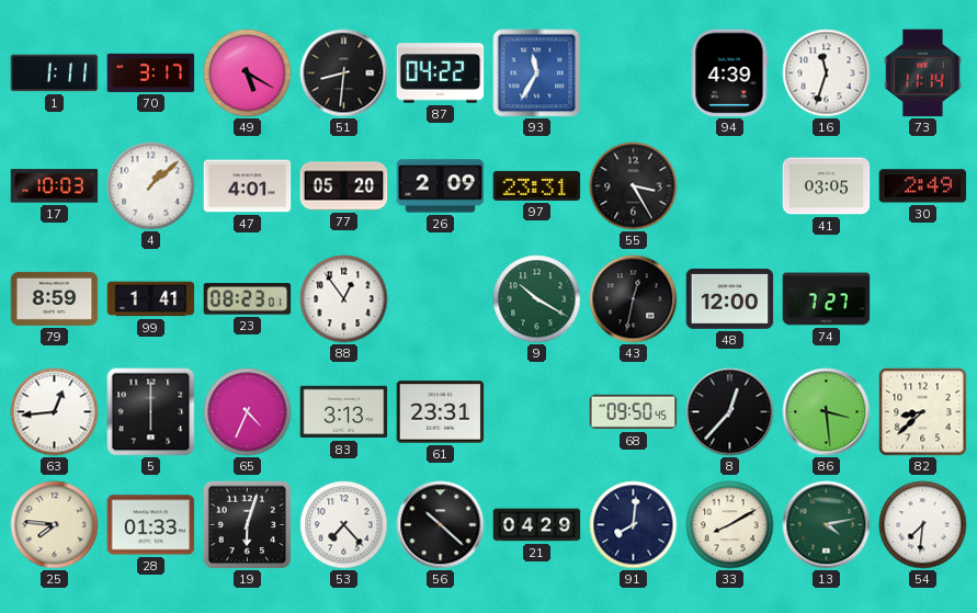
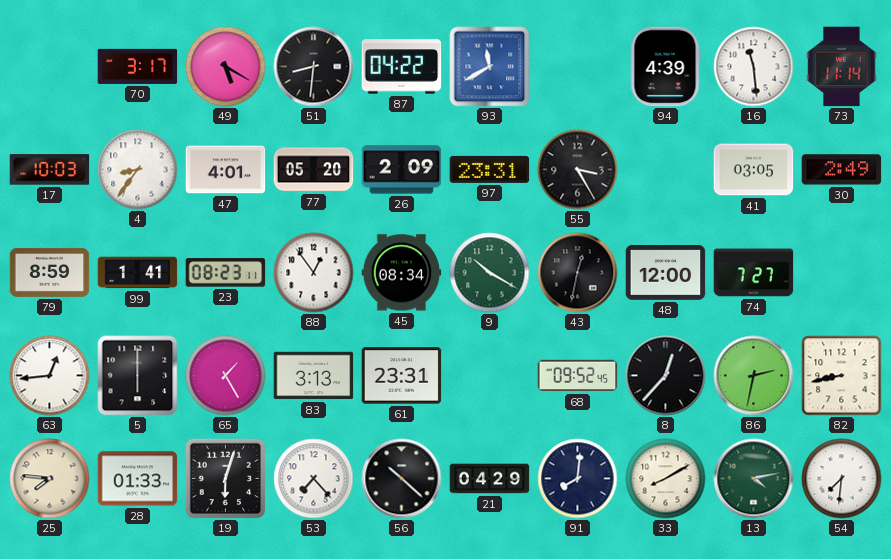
1: 1:11 -> none
93: 11:35 -> 11:40
16: 11:33 -> 11:29
4: 1:08 -> 8:36
23: 08:23:01 -> 08:23:11
45: none -> 08:34
65: 4:34 -> 1:25
68: 09:50 -> 09:52
86: 3:29 -> 2:32
82: 8:38 -> 8:43
